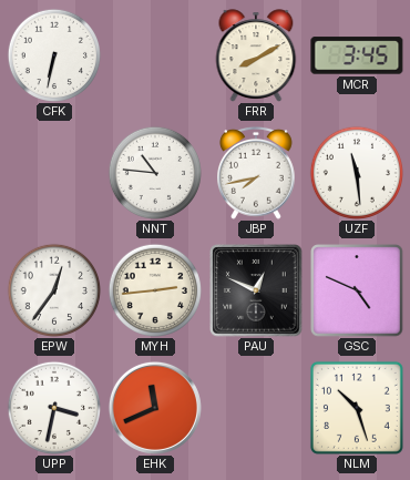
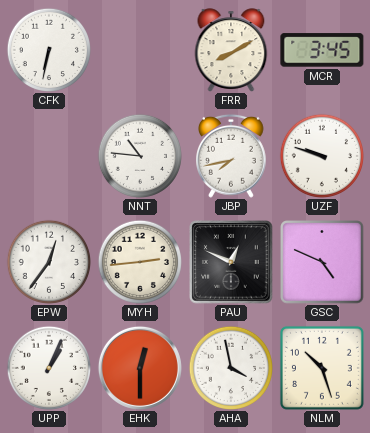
UZF: 11:29 -> 9:48
UPP: 3:32 -> 1:04
EHK: 11:41 -> 12:30
AHA: none -> 3:58
